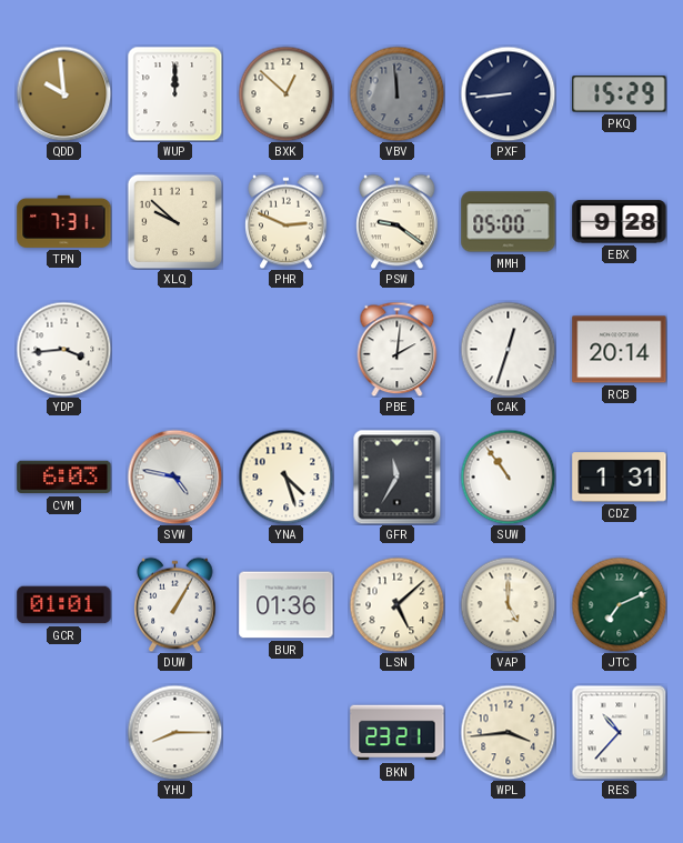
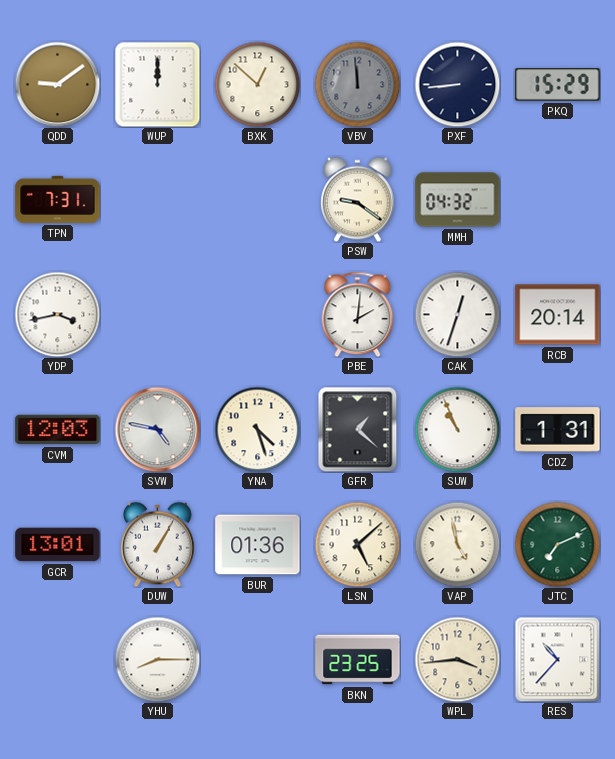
QDD: 9:59 -> 9:09
XLQ: 9:52 -> none
PHR: 2:49 -> none
MMH: 05:00 -> 04:32
EBX: 9:28 -> none
YDP: 3:44 -> 3:43
CVM: 6:03 -> 12:03
GFR: 11:35 -> 1:22
SUW: 10:54 -> 10:56
GCR: 01:01 -> 13:01
VAP: 5:00 -> 4:58
BKN: 23:21 -> 23:25
